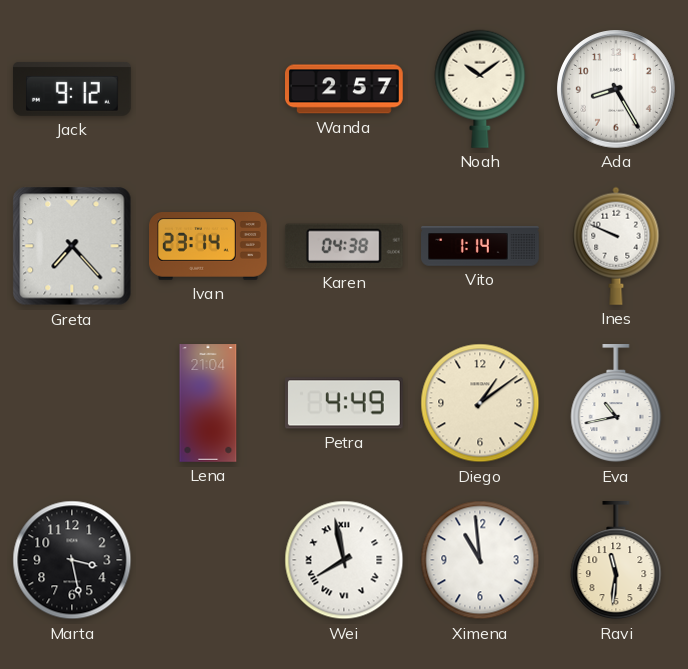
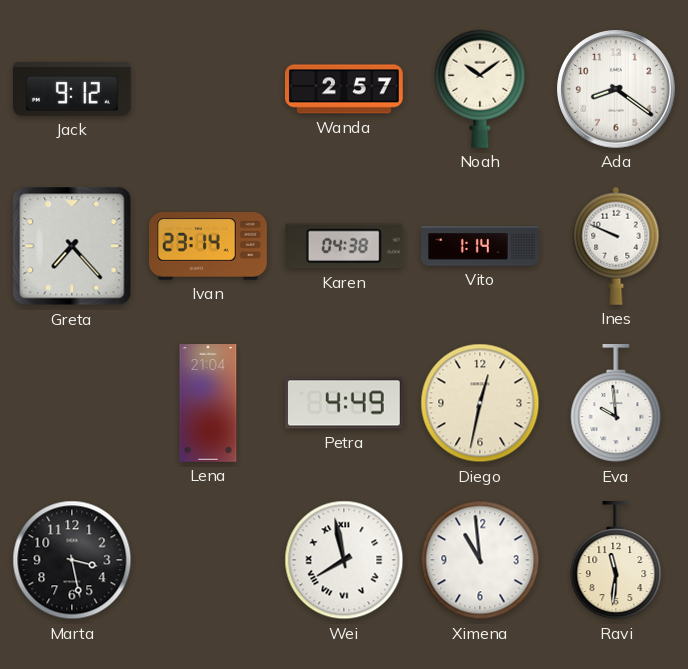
Ada: 8:25 -> 8:21
Diego: 1:09 -> 12:32
Eva: 10:43 -> 9:59
